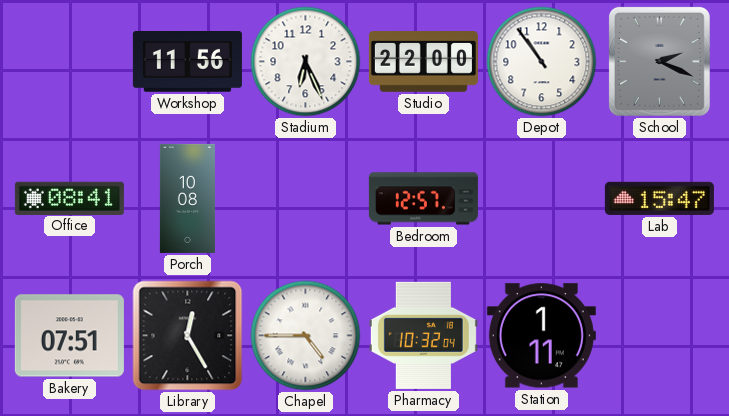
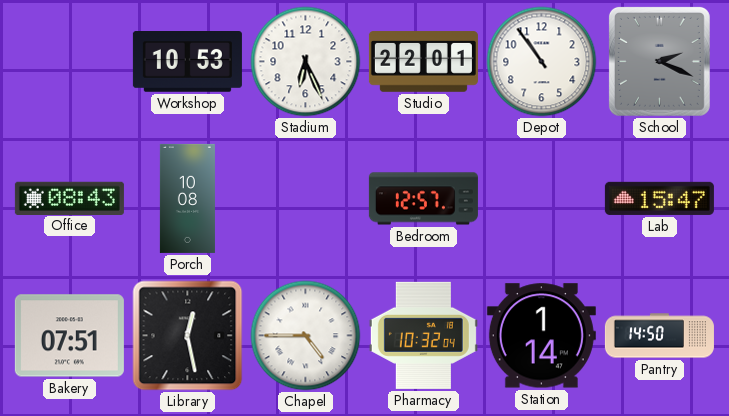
Workshop: 11:56 -> 10:53
Studio: 22:00 -> 22:01
Office: 08:41 -> 08:43
Library: 12:25 -> 12:28
Station: 1:11 -> 1:14
Pantry: none -> 14:50
